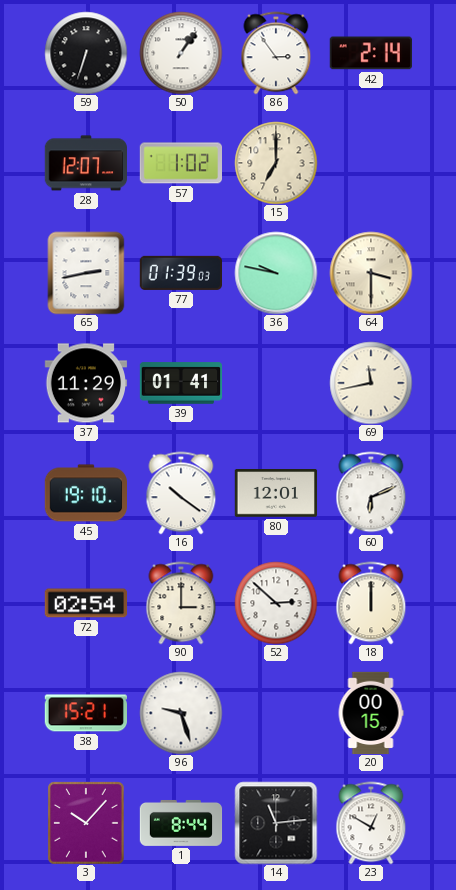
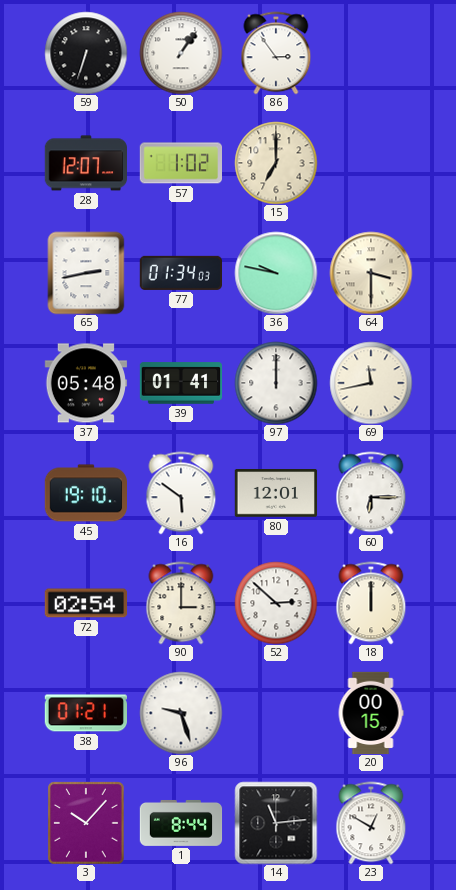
42: 2:14 -> none
77: 01:39 -> 01:34
37: 11:29 -> 05:48
97: none -> 12:00
16: 10:21 -> 5:51
60: 6:11 -> 6:15
38: 15:21 -> 01:21
